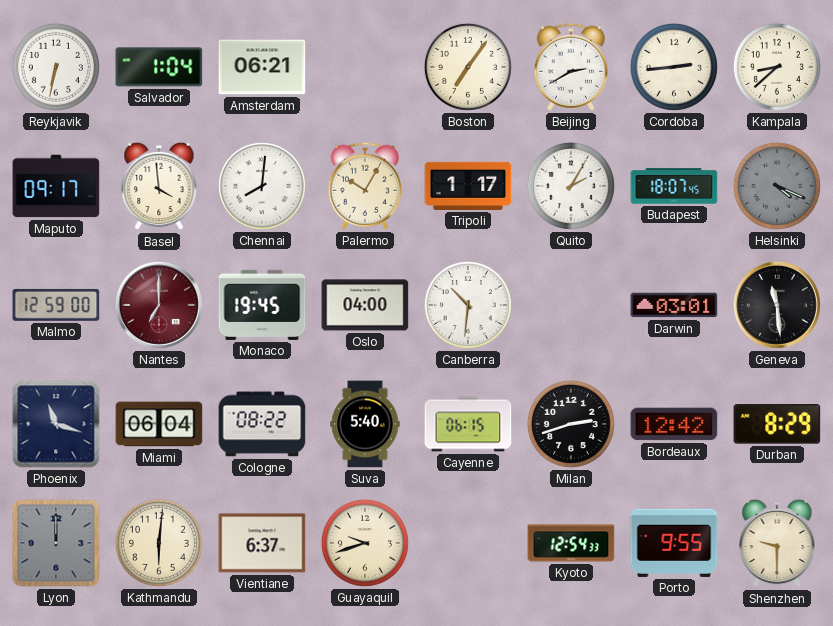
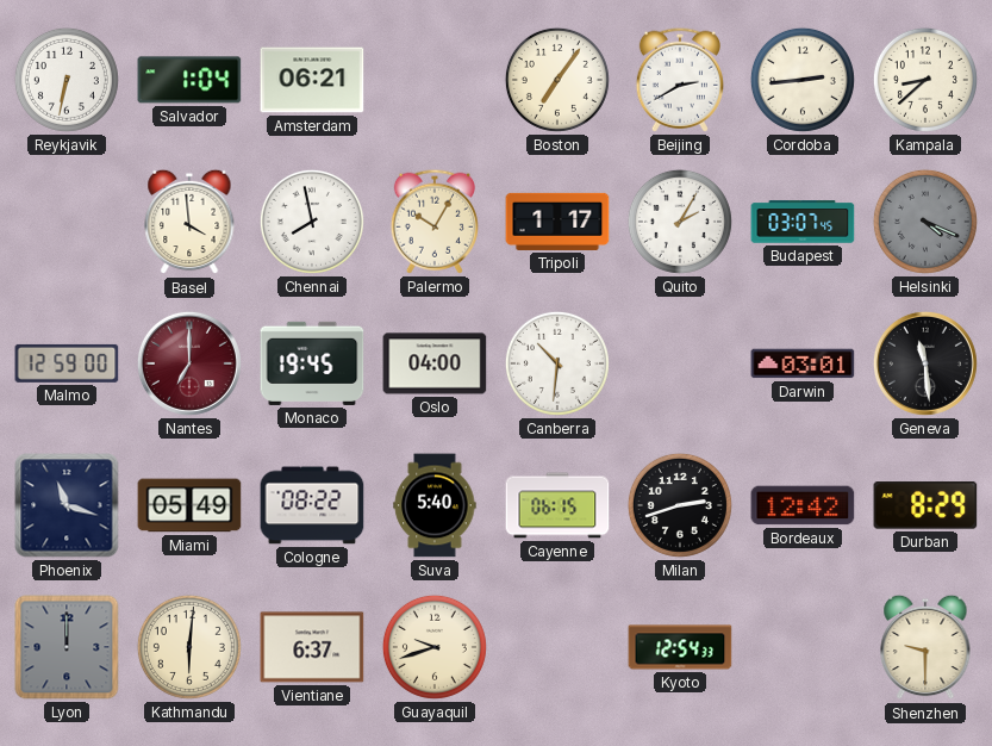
Maputo: 09:17 -> none
Chennai: 8:01 -> 7:58
Budapest: 18:07 -> 03:07
Miami: 06:04 -> 05:49
Porto: 9:55 -> none
